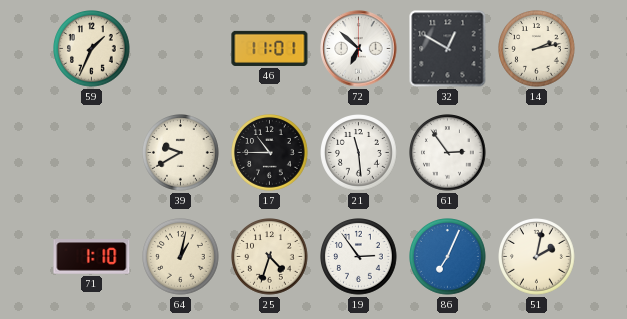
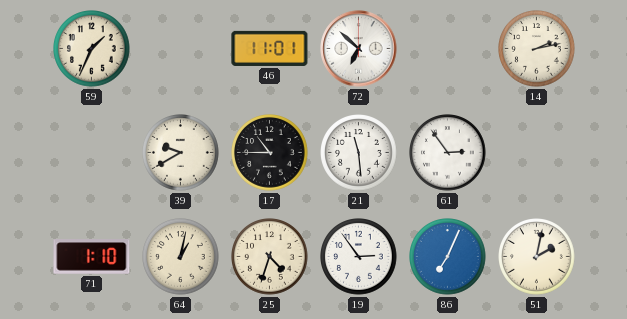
32: 12:50 -> none
